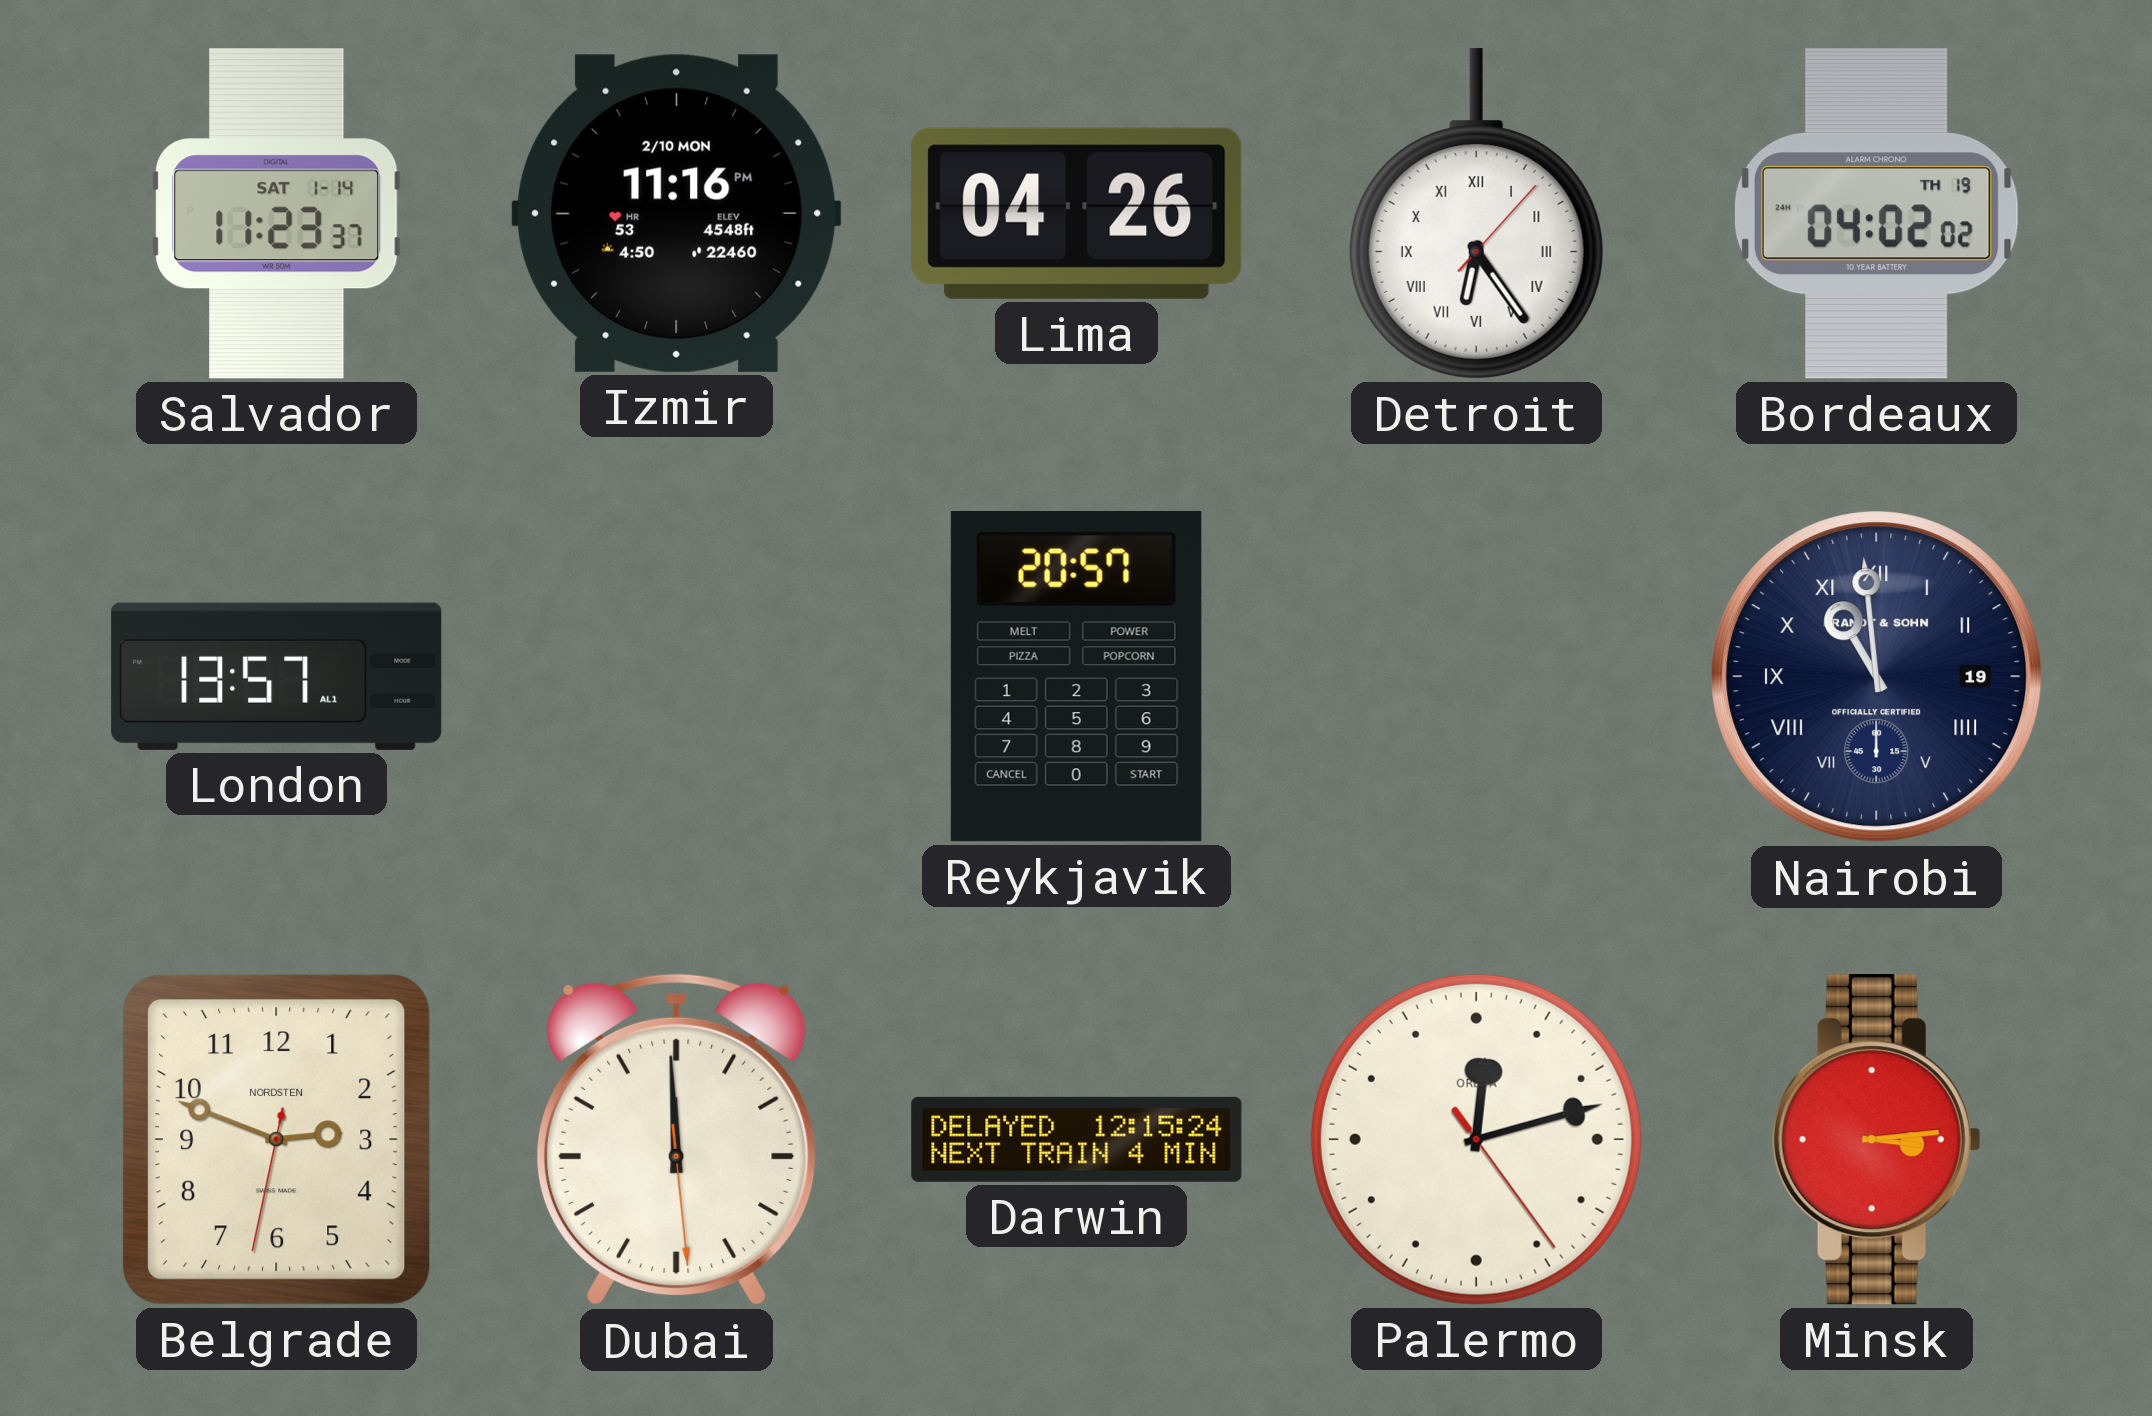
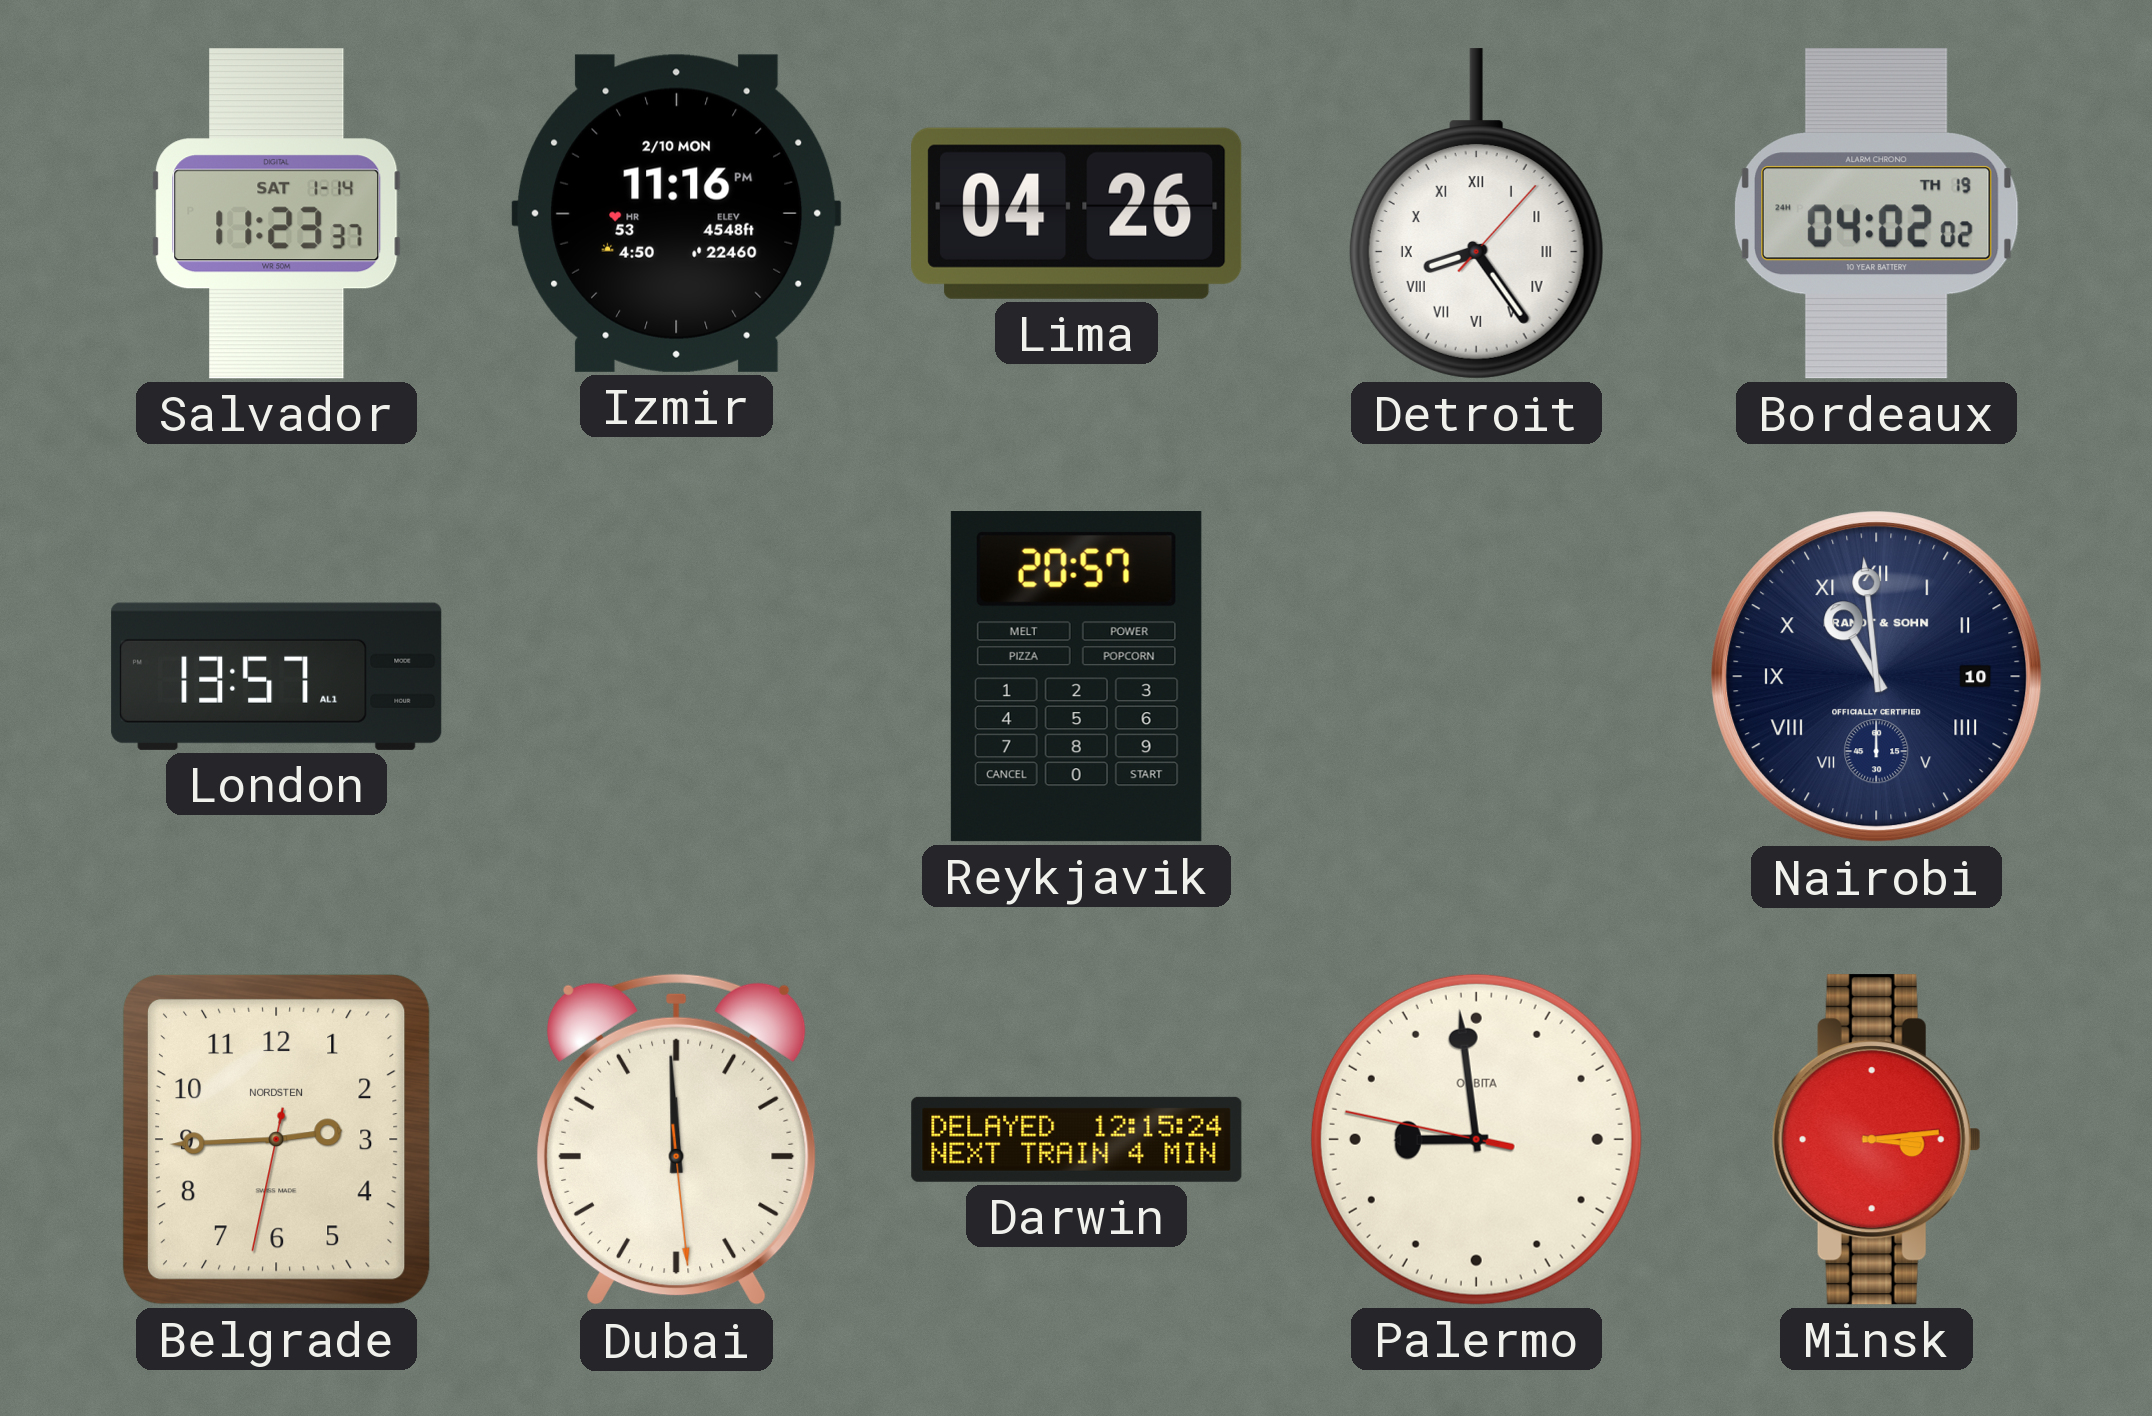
Detroit: 6:24 -> 8:24
Nairobi date: 19 -> 10
Belgrade: 2:48 -> 2:44
Palermo: 12:12 -> 8:58
